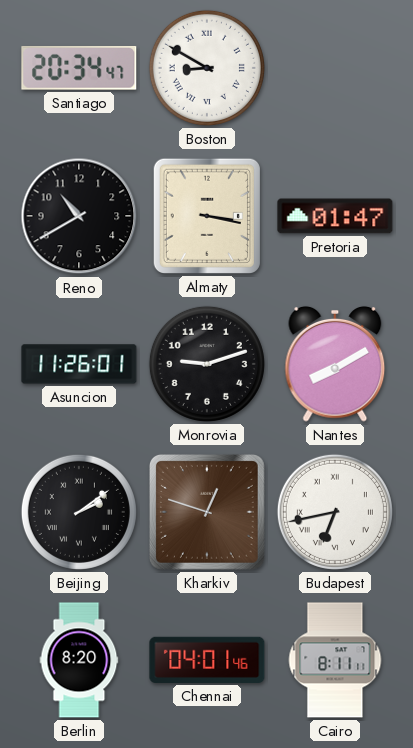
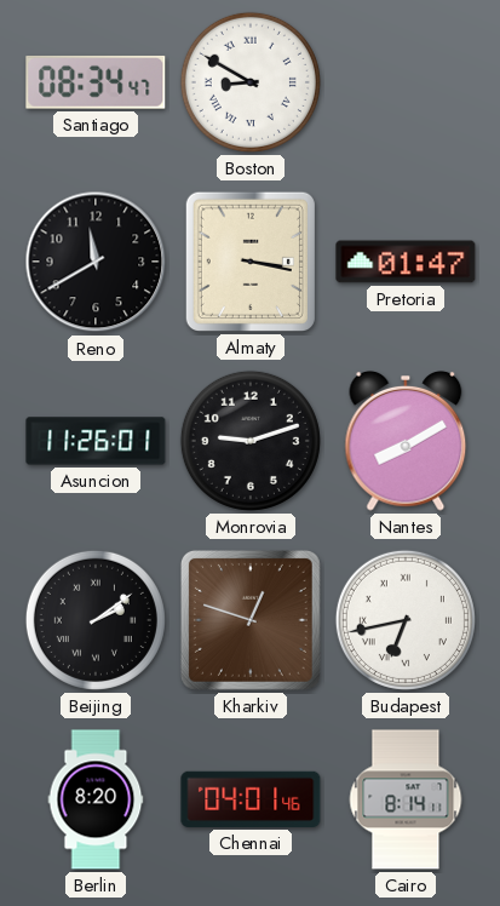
Santiago: 20:34 -> 08:34
Reno: 10:40 -> 11:40
Cairo: 8:11 -> 8:14
